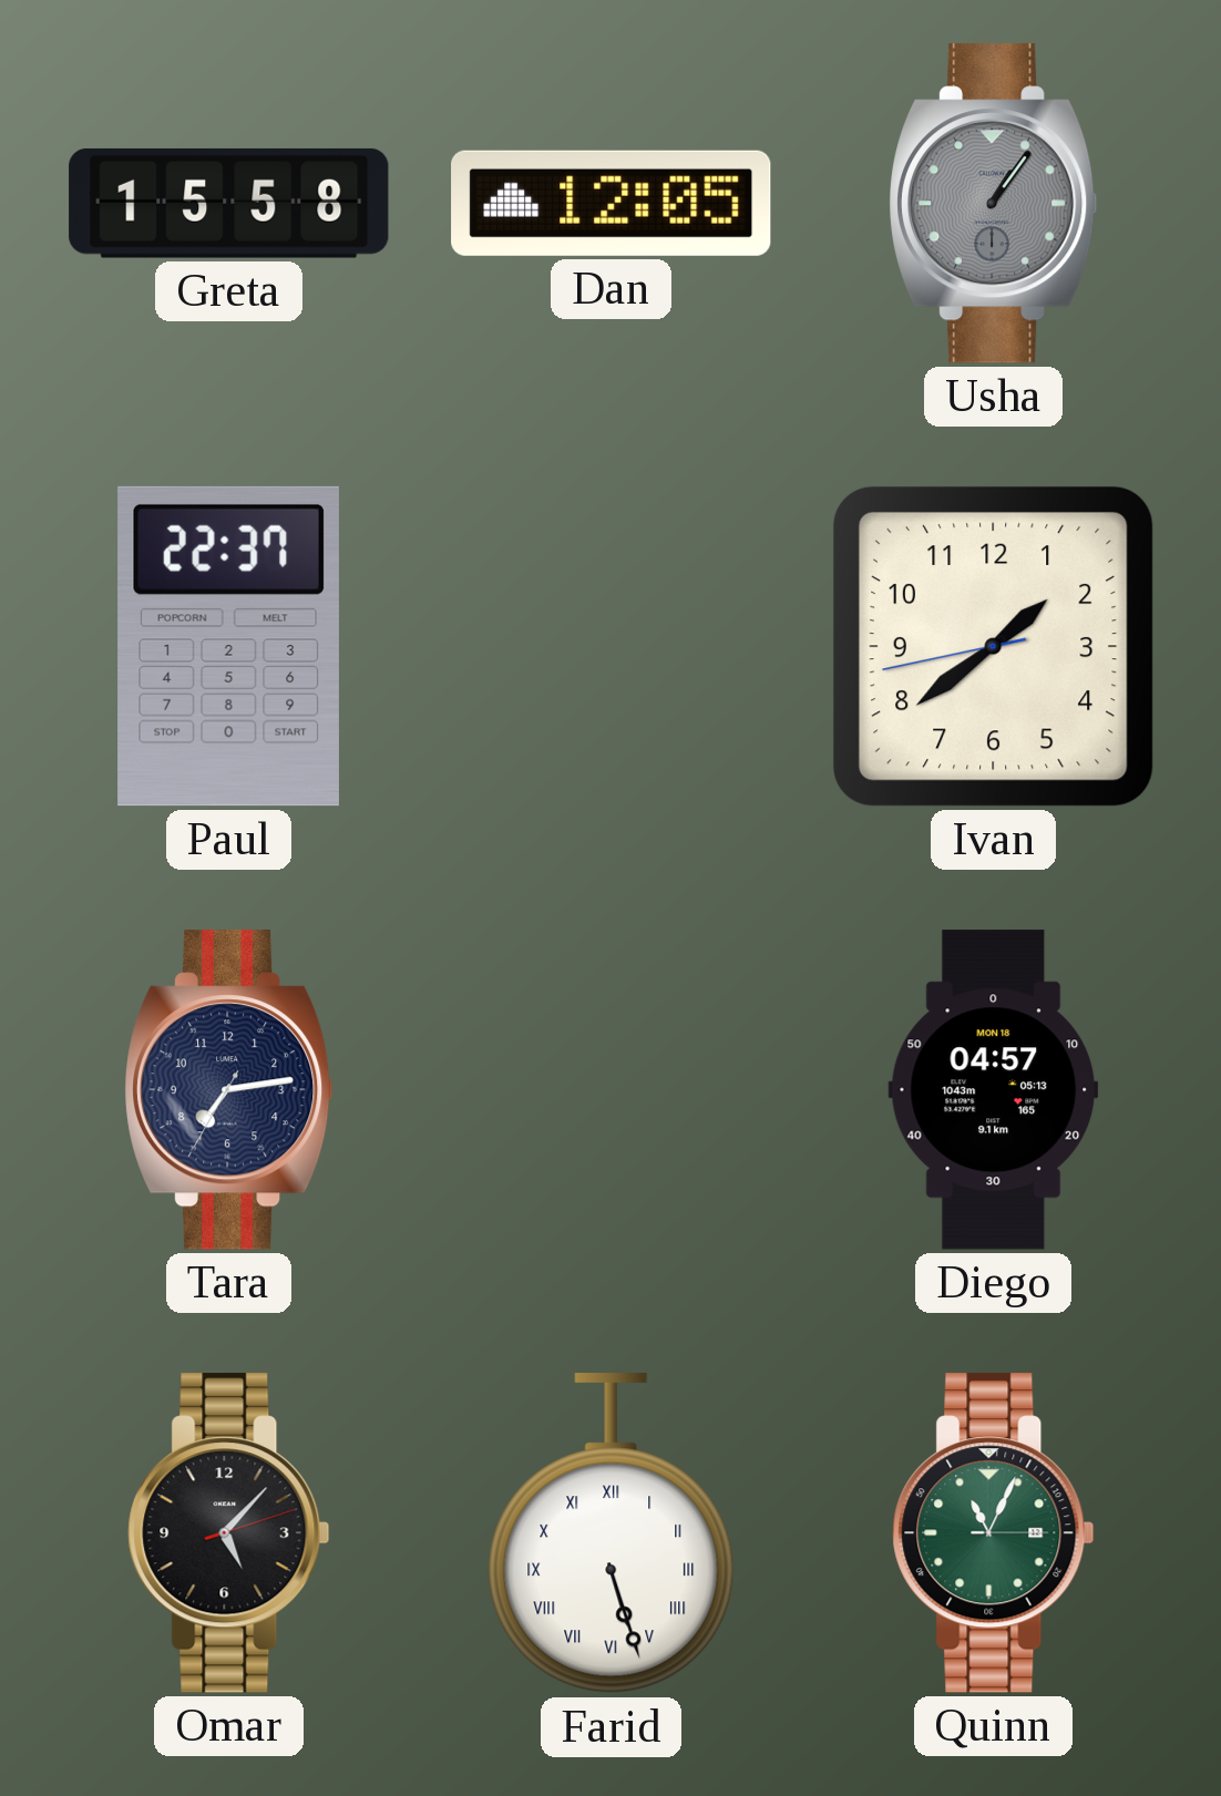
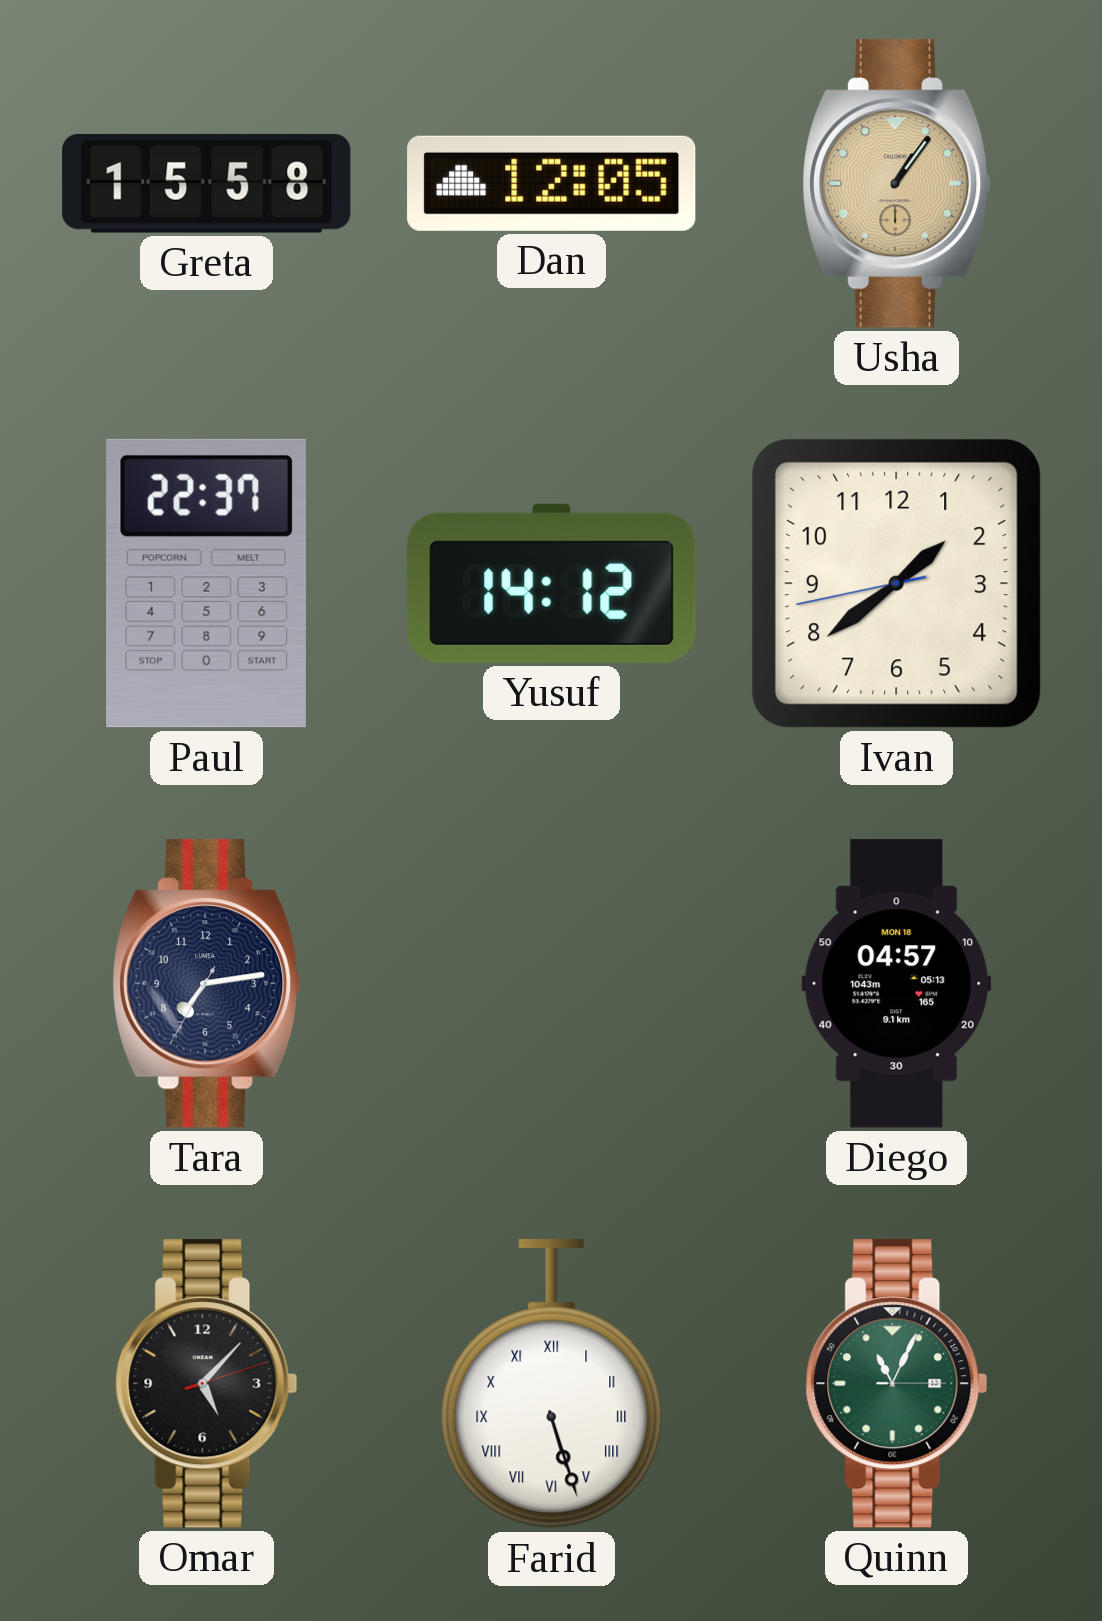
Usha dial: grey -> champagne
Yusuf: none -> 14:12
